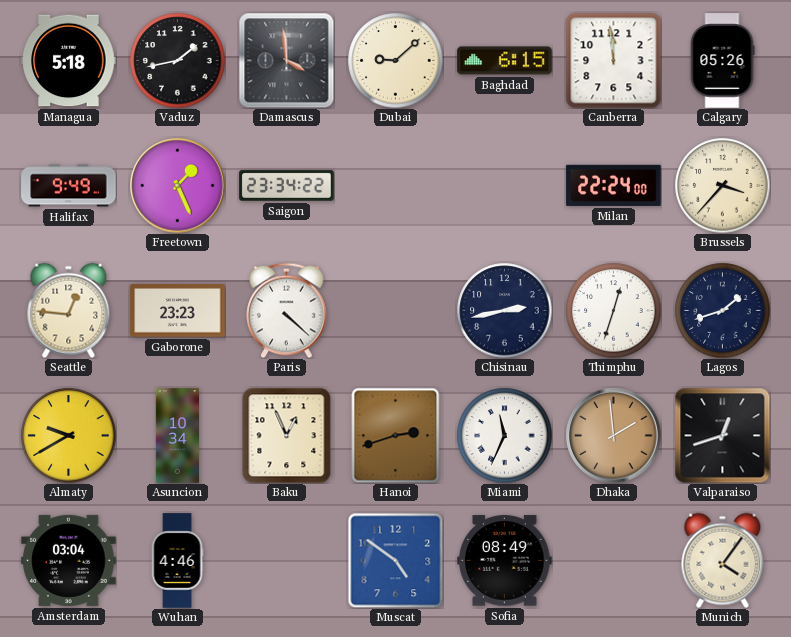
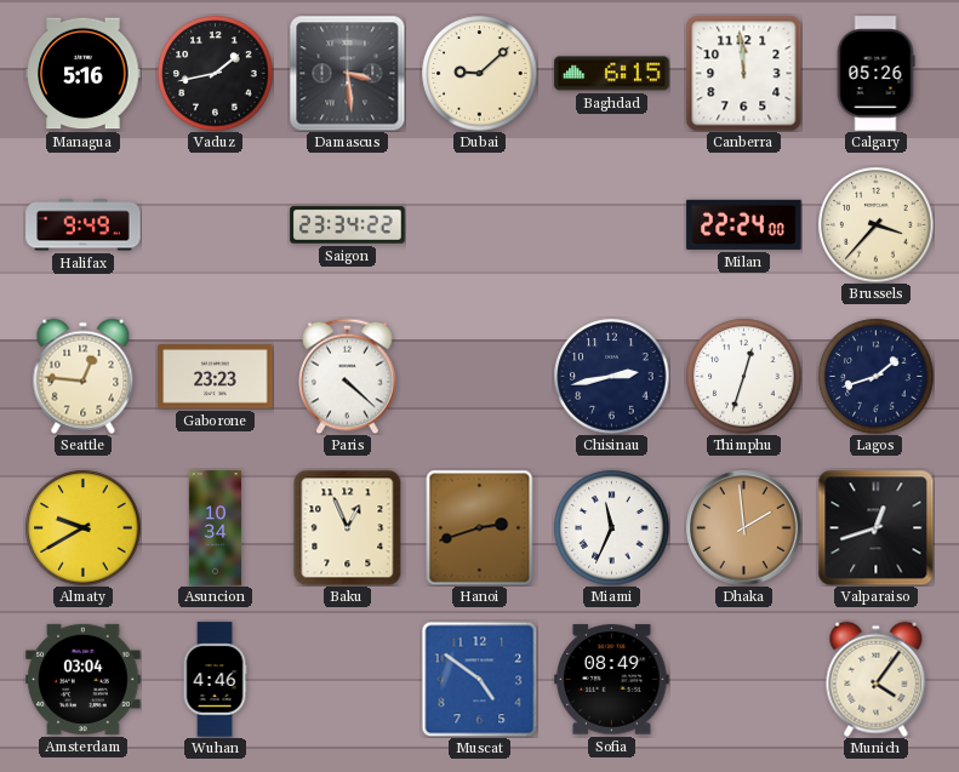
Managua: 5:18 -> 5:16
Damascus: 3:59 -> 3:29
Freetown: 1:26 -> none
